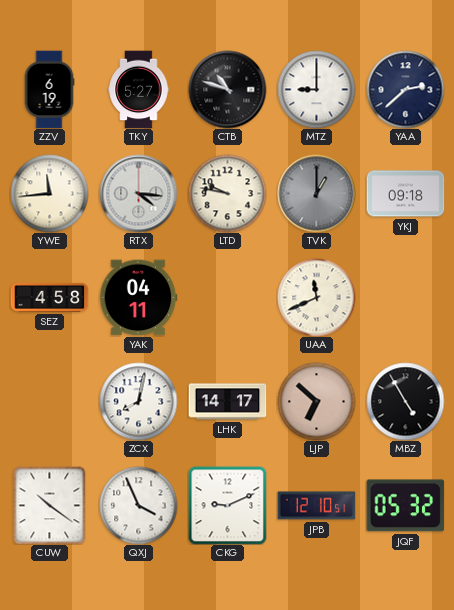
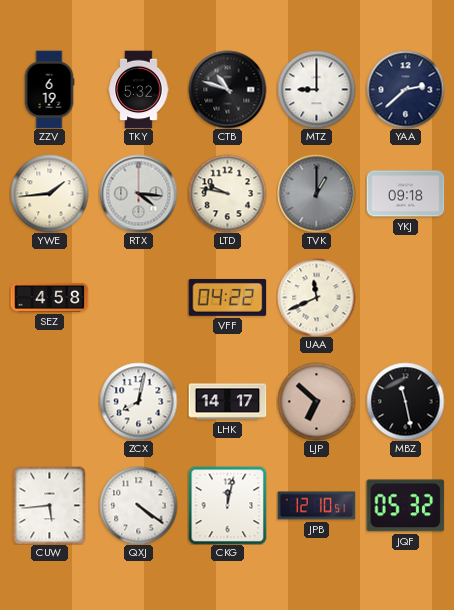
TKY: 5:27 -> 5:32
YWE: 11:44 -> 1:44
YAK: 04:11 -> none
VFF: none -> 04:22
MBZ: 4:55 -> 11:28
CUW: 10:21 -> 5:44
QXJ: 3:56 -> 4:21
CKG: 9:11 -> 12:02
